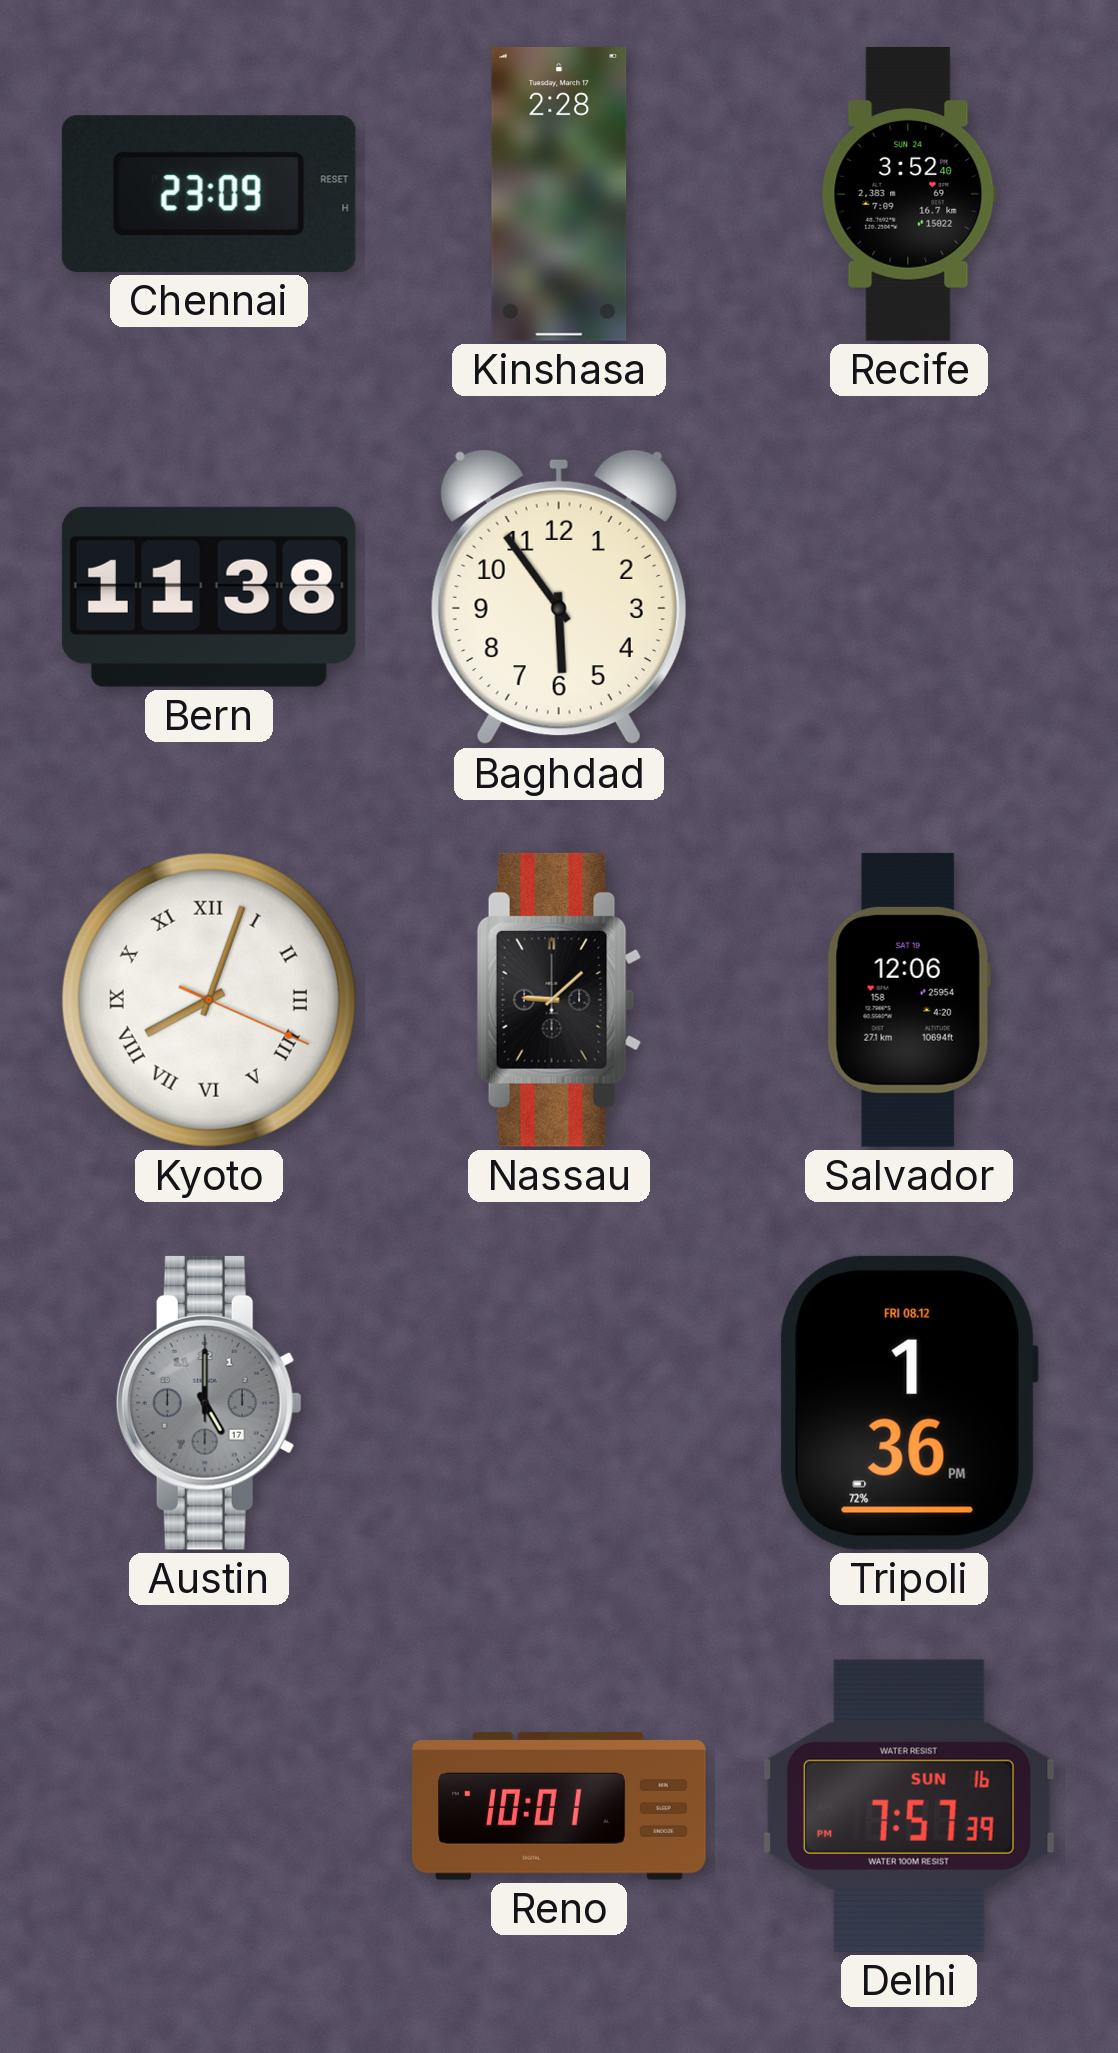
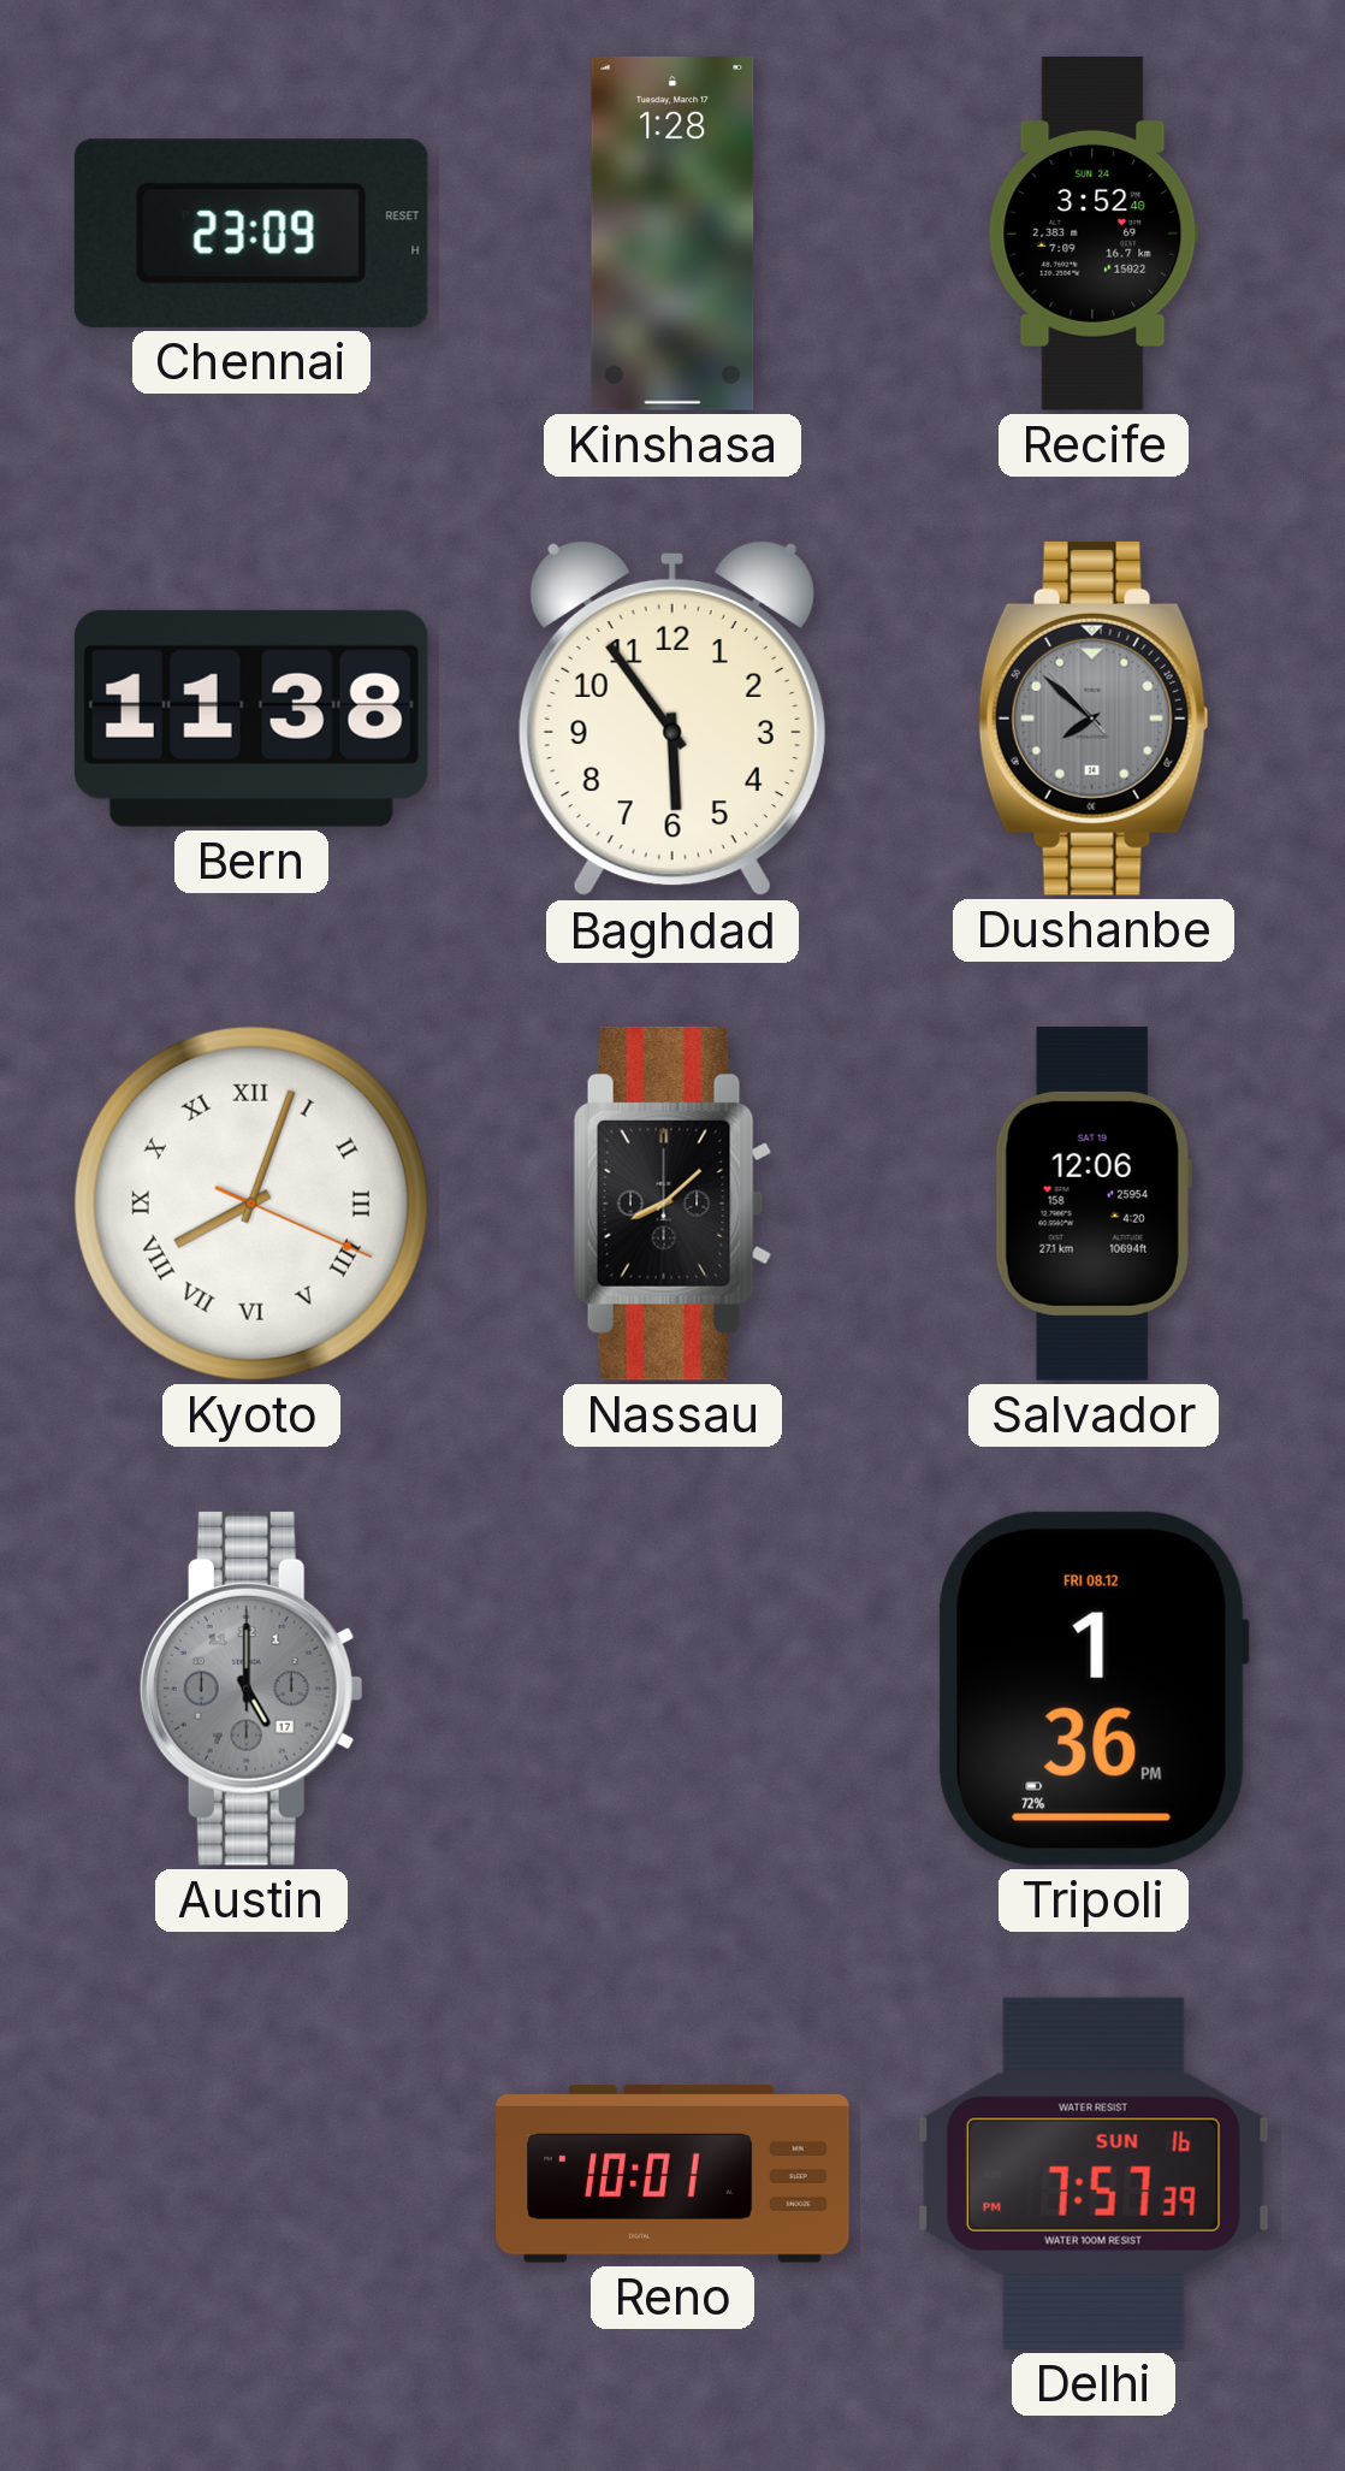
Kinshasa: 2:28 -> 1:28
Dushanbe: none -> 7:51
Nassau: 9:08 -> 8:08
